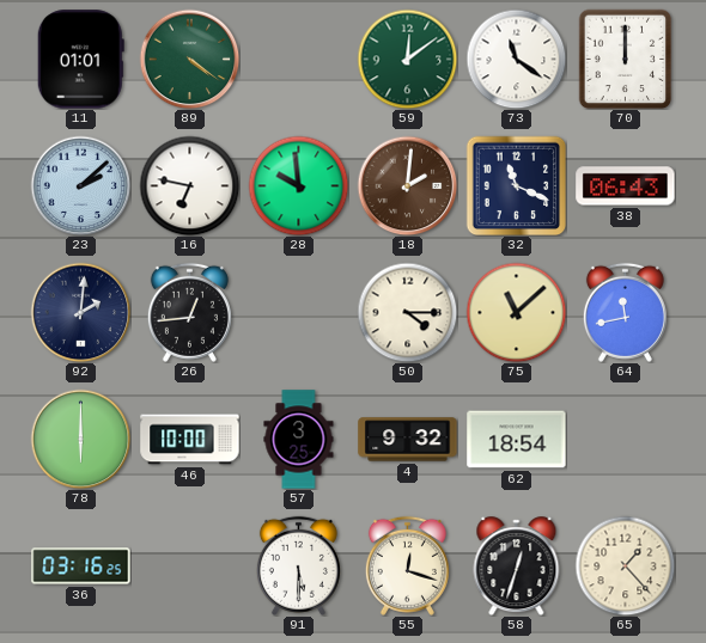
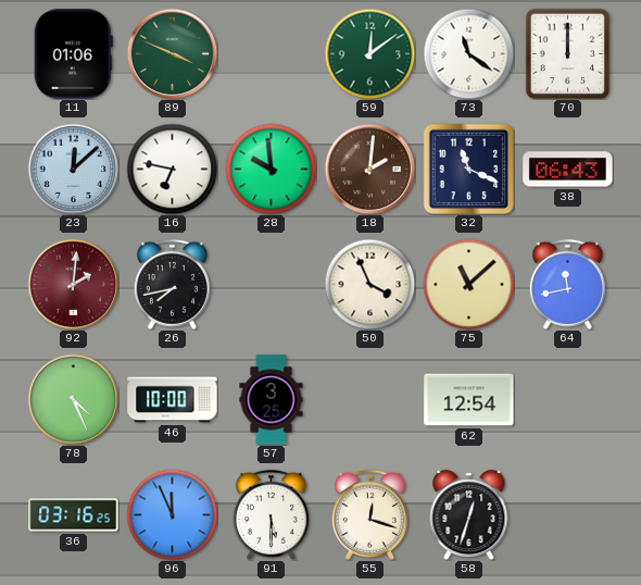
11: 01:01 -> 01:06
89: 4:21 -> 3:49
23: 2:08 -> 12:08
92 dial: navy -> burgundy
26: 12:44 -> 7:43
50: 4:15 -> 3:56
78: 6:00 -> 4:26
4: 9:32 -> none
62: 18:54 -> 12:54
96: none -> 11:56
65: 1:23 -> none
